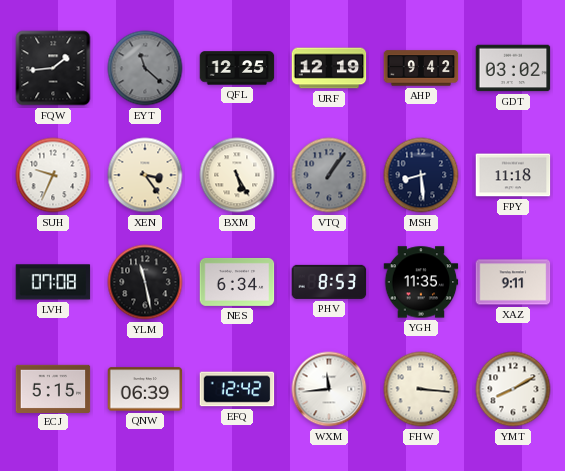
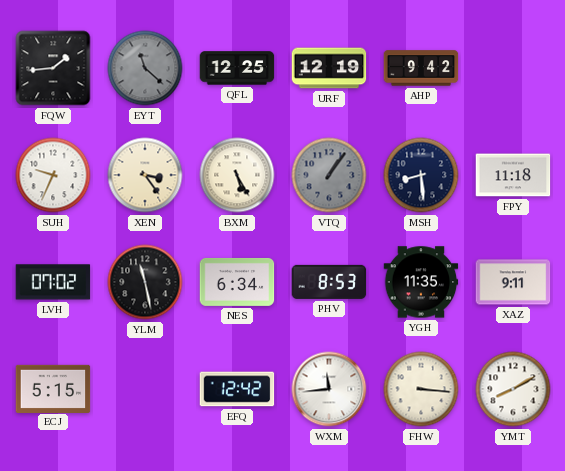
GDT: 03:02 -> none
LVH: 07:08 -> 07:02
QNW: 06:39 -> none
